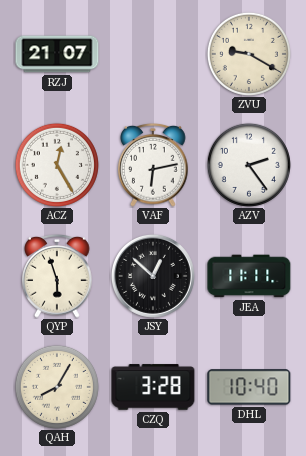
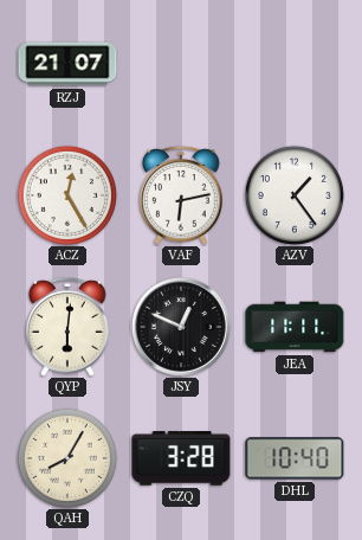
ZVU: 9:20 -> none
AZV: 2:24 -> 1:24
QYP: 5:57 -> 6:01
JSY: 12:52 -> 12:49
